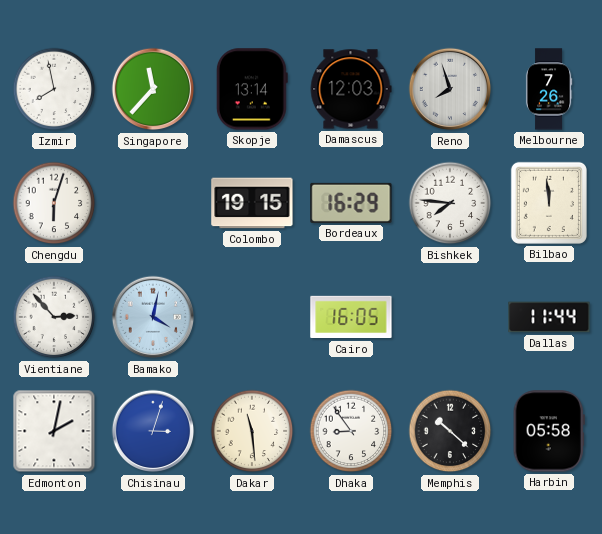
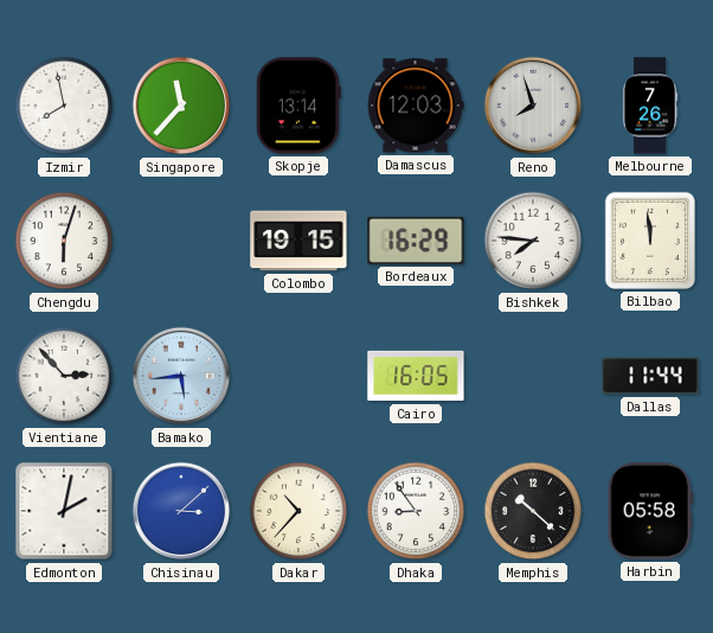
Bamako: 4:02 -> 5:44
Chisinau: 3:03 -> 3:08
Dakar: 11:29 -> 10:37
